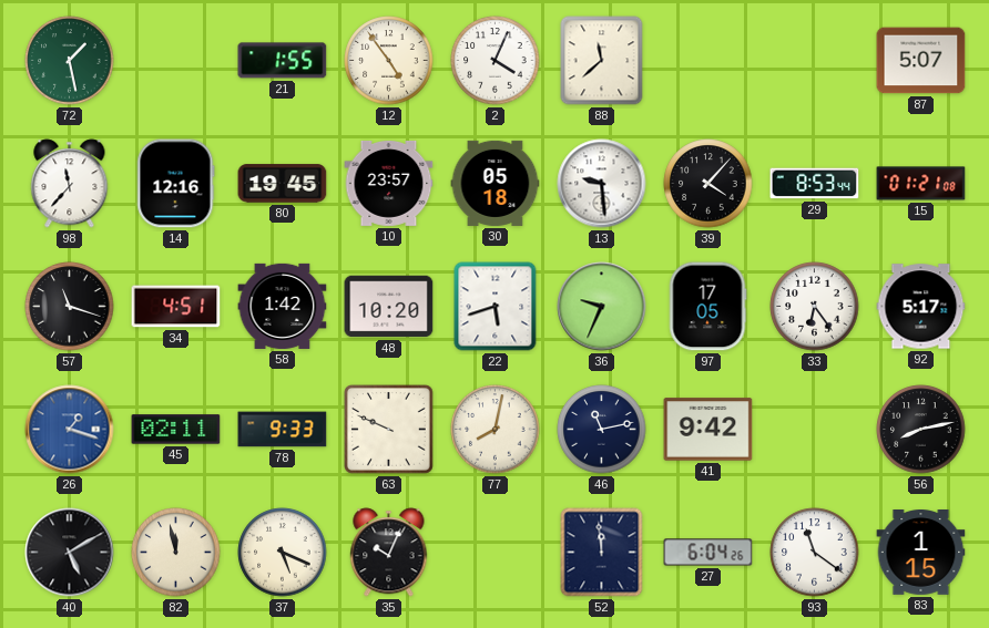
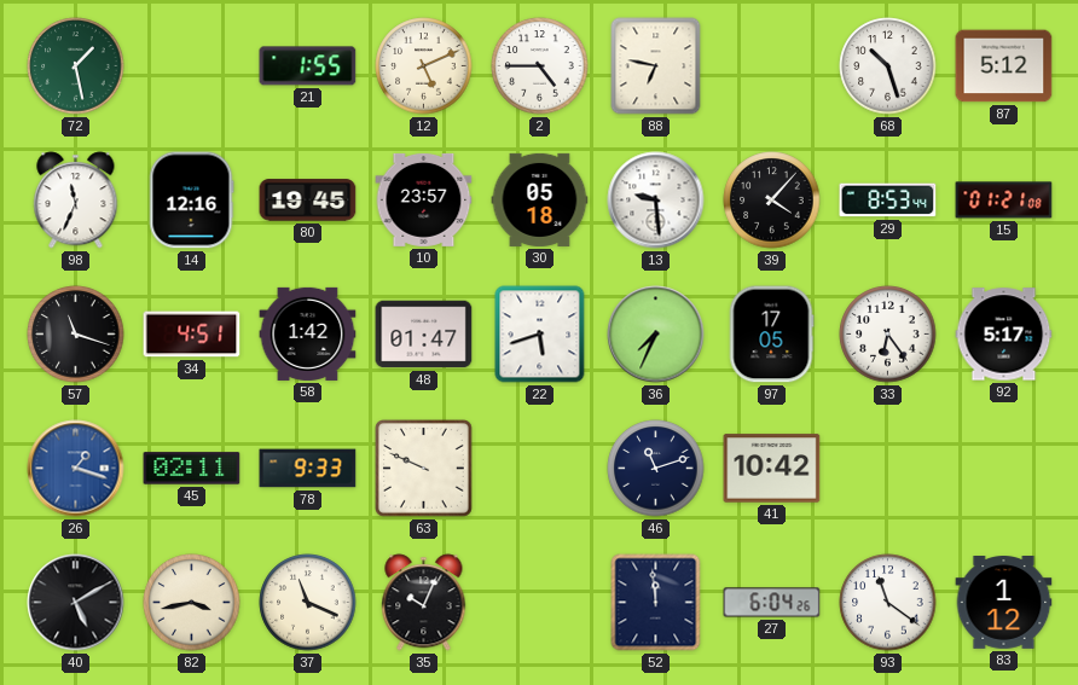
12: 4:54 -> 5:11
2: 4:04 -> 4:45
88: 11:38 -> 6:47
68: none -> 10:27
87: 5:07 -> 5:12
98: 11:37 -> 11:34
48: 10:20 -> 01:47
36: 9:34 -> 7:34
77: 8:02 -> none
46: 11:13 -> 11:12
41: 9:42 -> 10:42
56: 8:13 -> none
82: 11:58 -> 3:43
37: 5:19 -> 11:19
83: 1:15 -> 1:12
